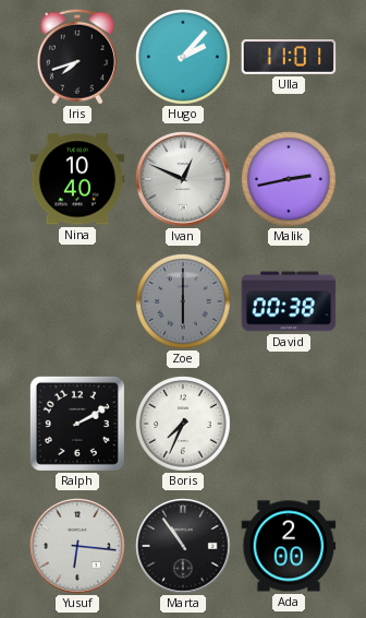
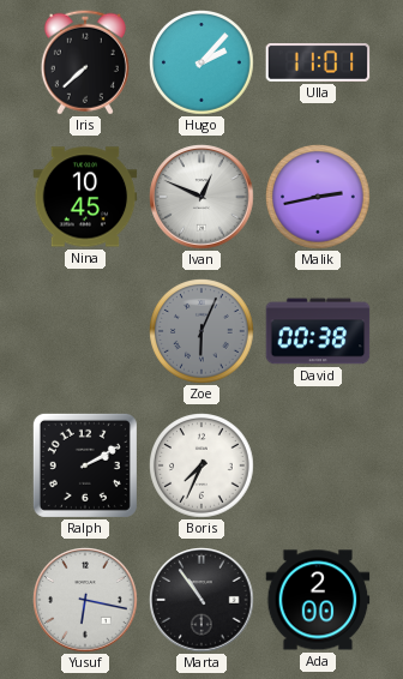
Iris: 7:42 -> 7:38
Nina: 10:40 -> 10:45
Zoe: 6:00 -> 6:04
Yusuf: 6:16 -> 6:17
